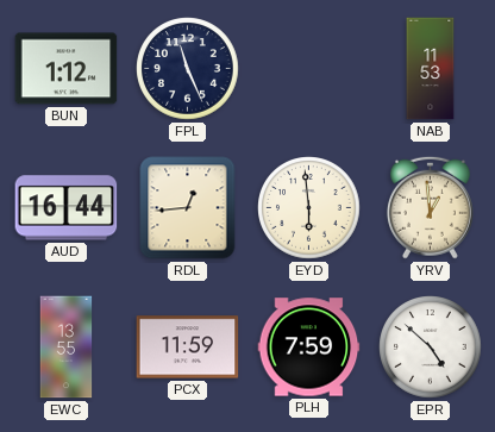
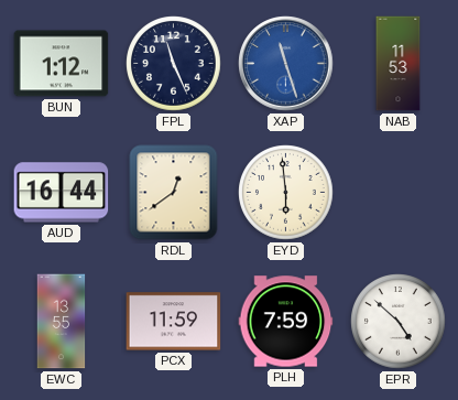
XAP: none -> 11:27
RDL: 12:44 -> 12:39
YRV: 12:59 -> none
